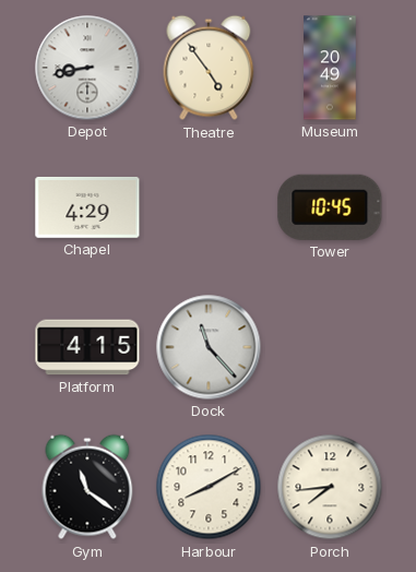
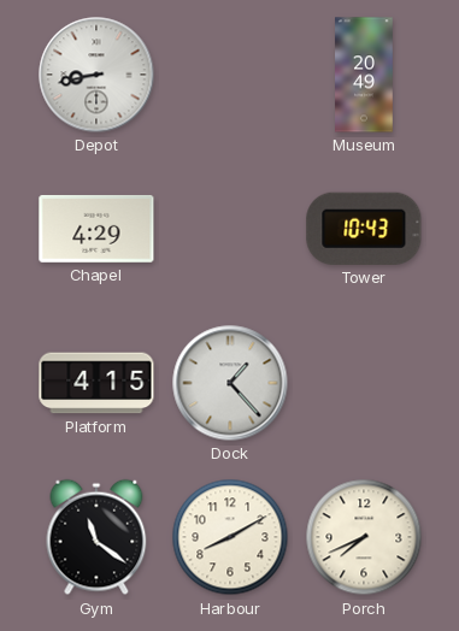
Theatre: 4:54 -> none
Tower: 10:45 -> 10:43
Dock: 11:23 -> 1:23
Porch: 7:44 -> 7:41
